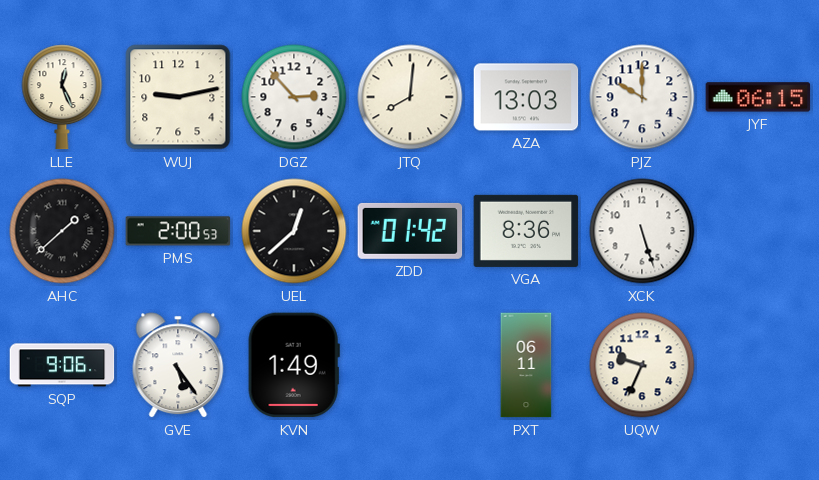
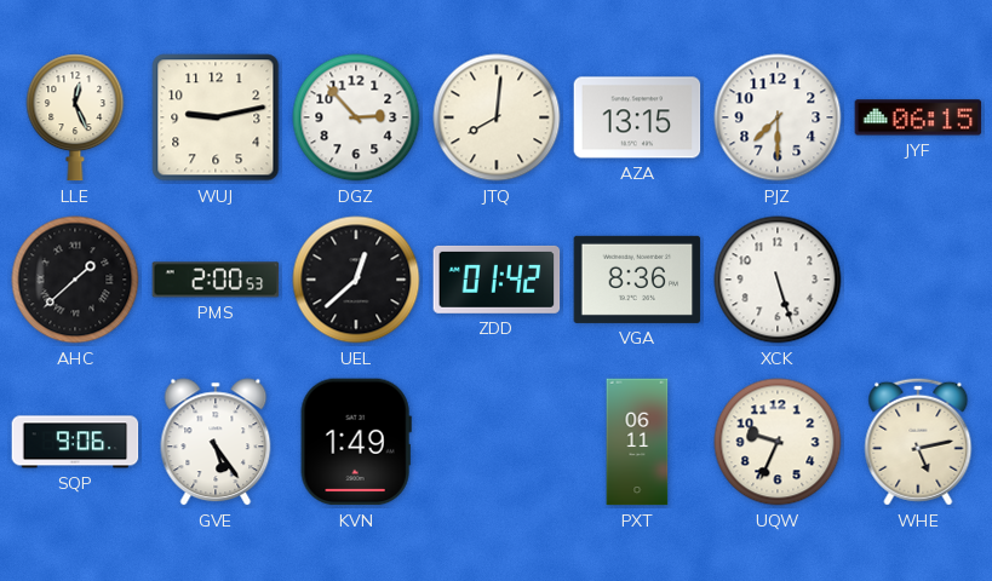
AZA: 13:03 -> 13:15
PJZ: 10:00 -> 7:30
WHE: none -> 5:13
